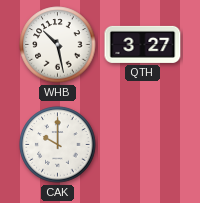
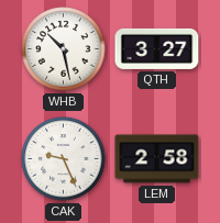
CAK: 10:00 -> 9:26
LEM: none -> 2:58
